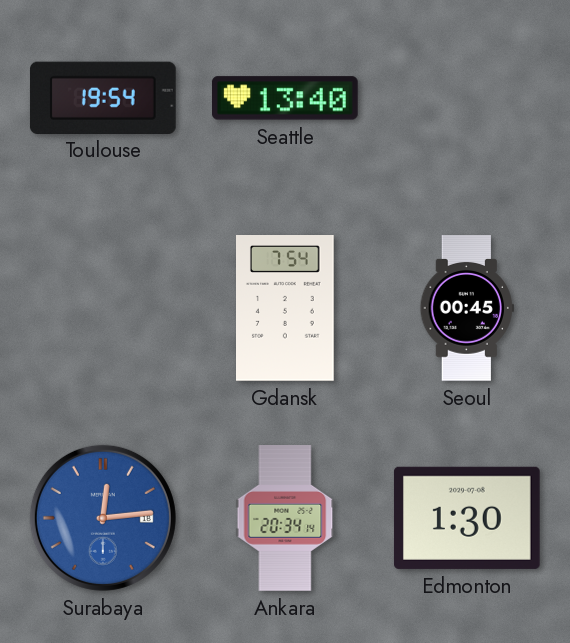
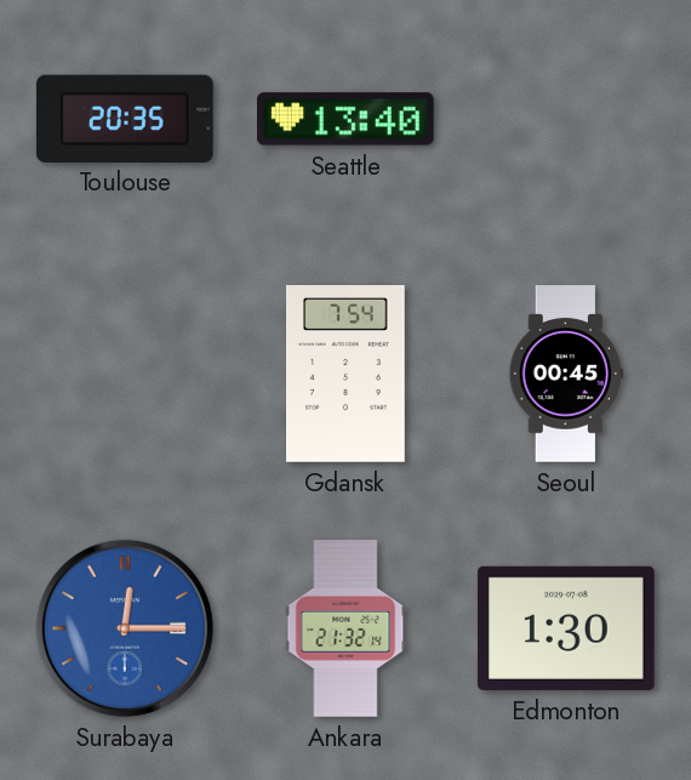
Toulouse: 19:54 -> 20:35
Surabaya: 12:14 -> 12:15
Ankara: 20:34 -> 21:32
